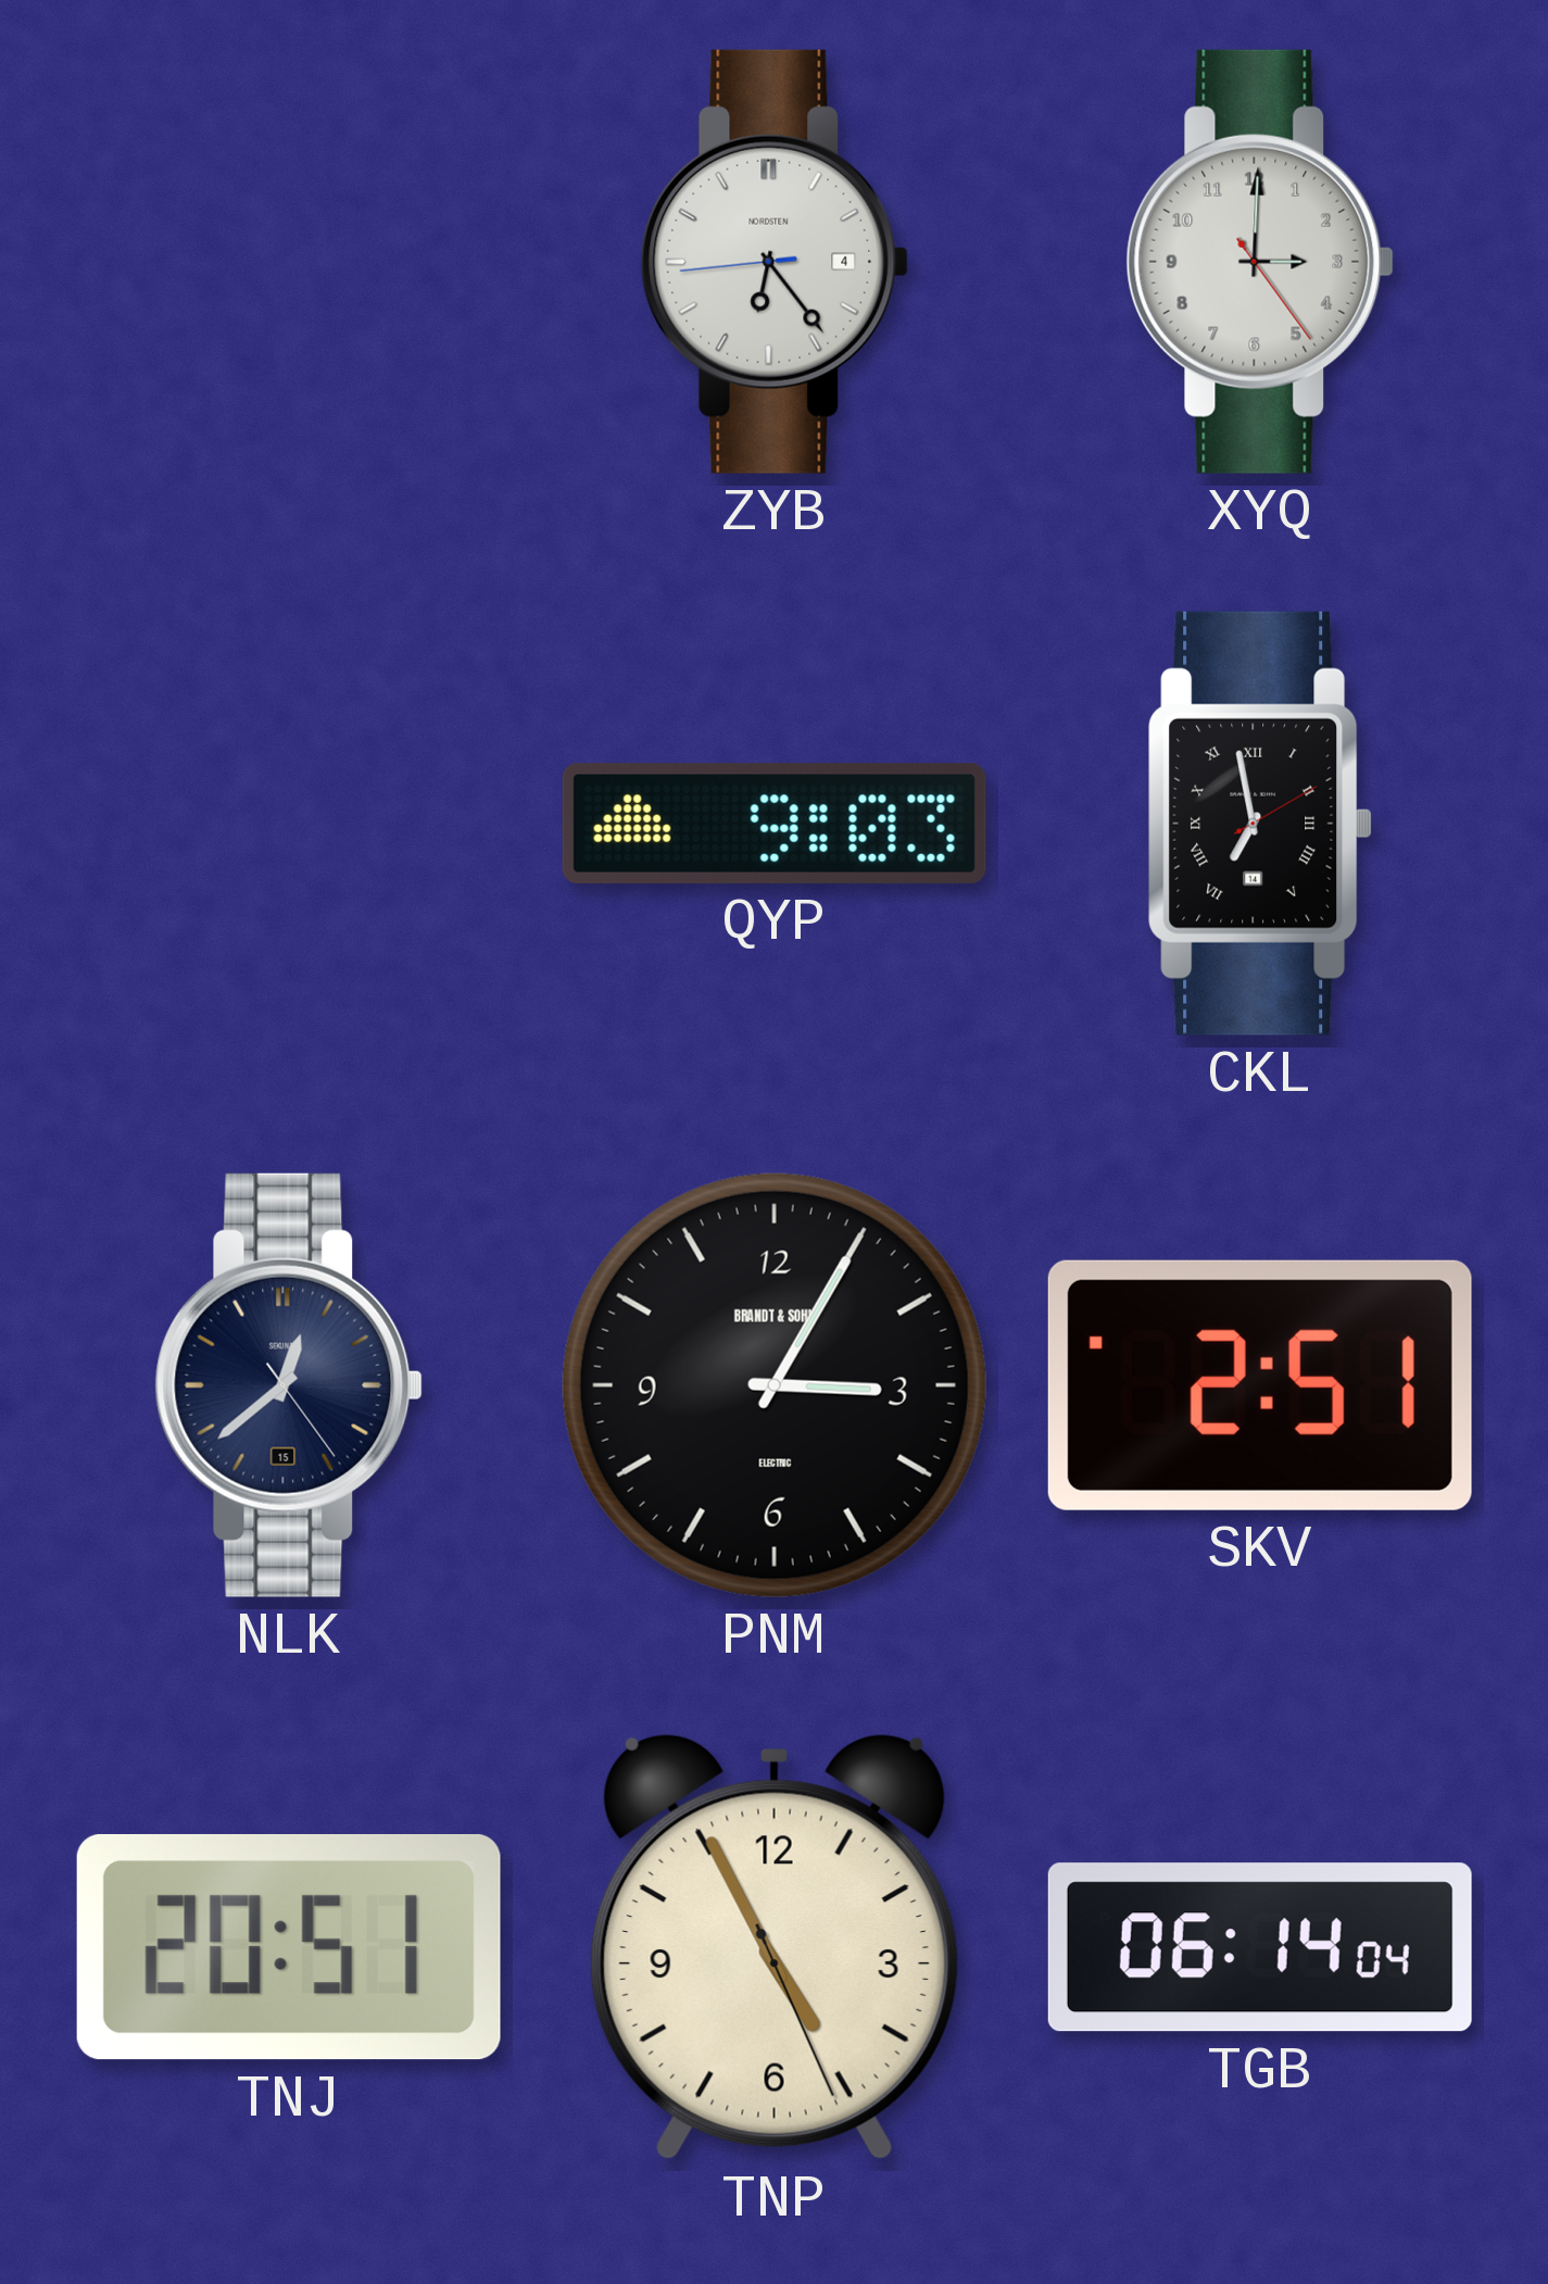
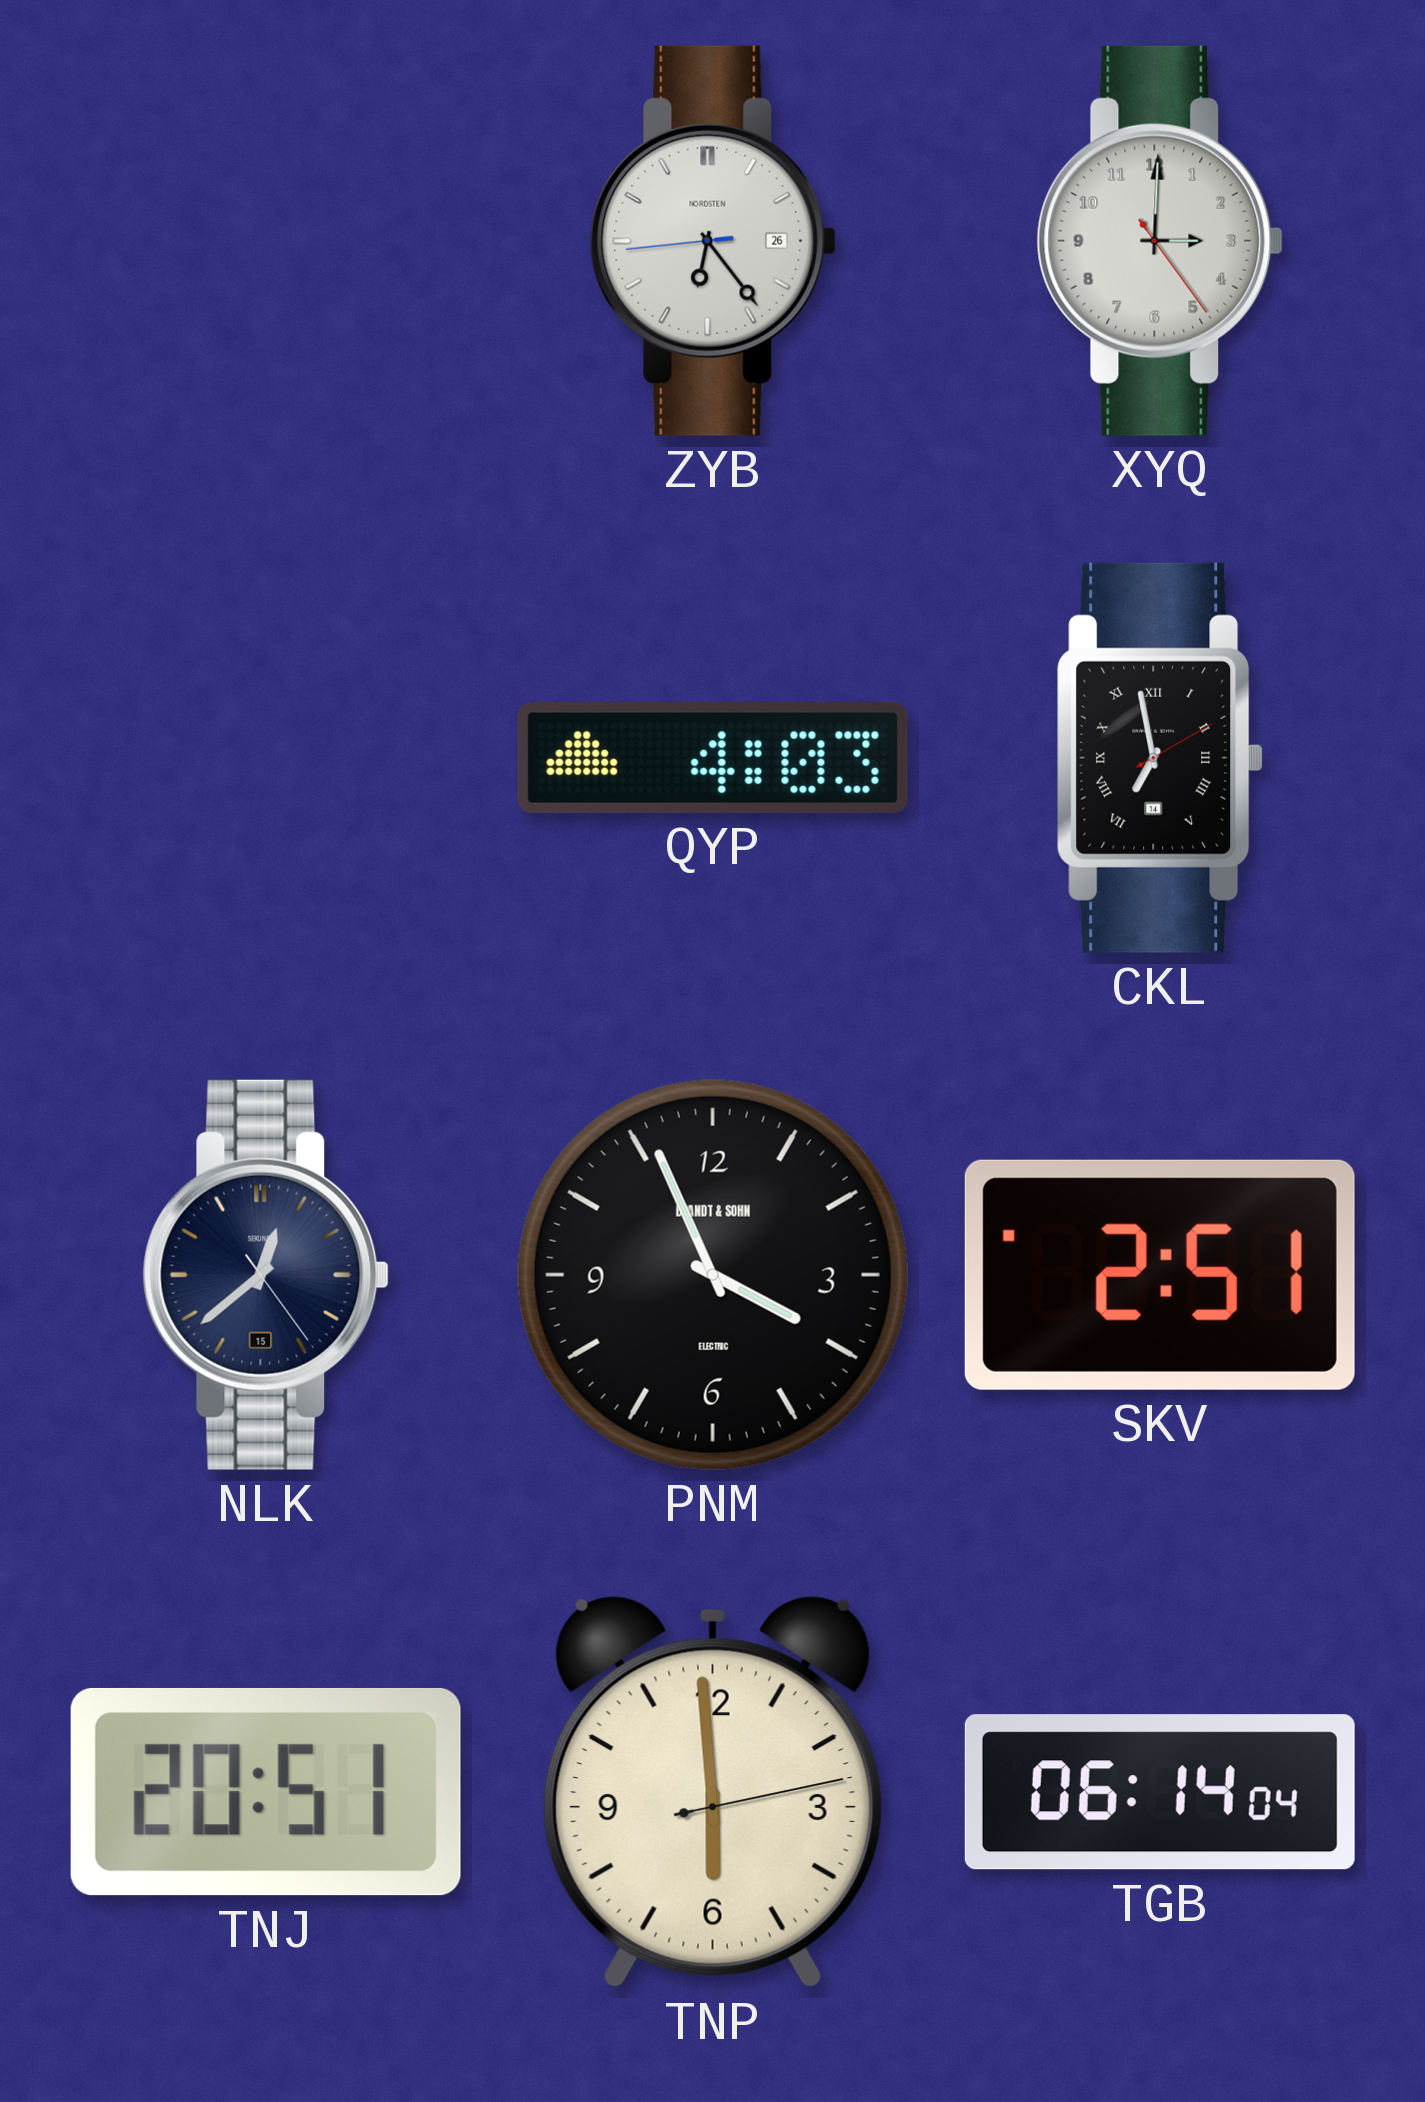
ZYB date: 4 -> 26
QYP: 9:03 -> 4:03
PNM: 3:05 -> 3:56
TNP: 4:55 -> 5:59
